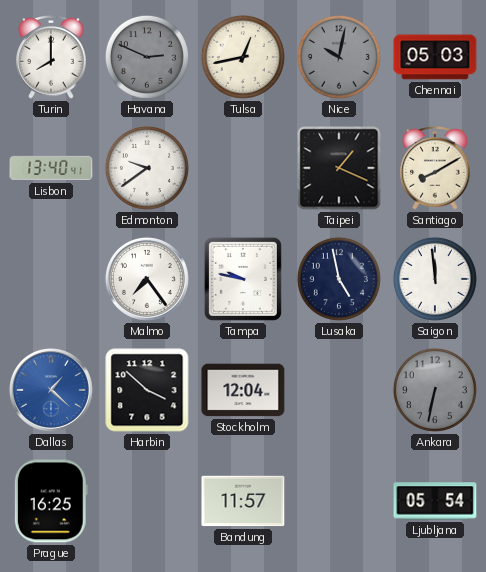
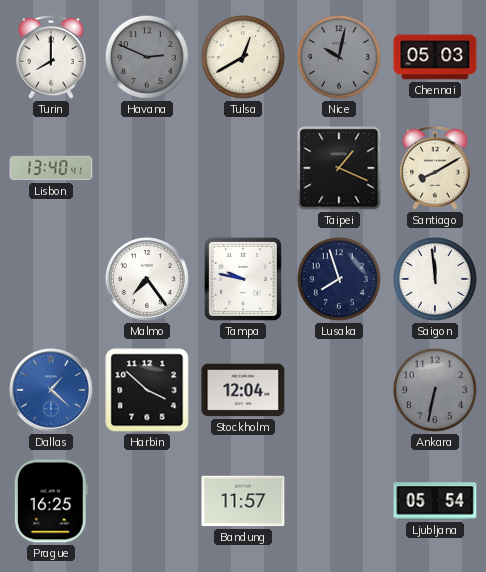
Tulsa: 12:43 -> 12:40
Edmonton: 9:39 -> none
Lusaka: 4:58 -> 7:57
